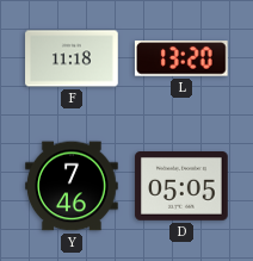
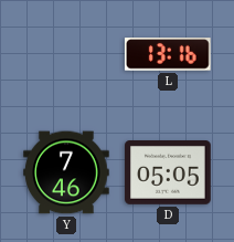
F: 11:18 -> none
L: 13:20 -> 13:16
